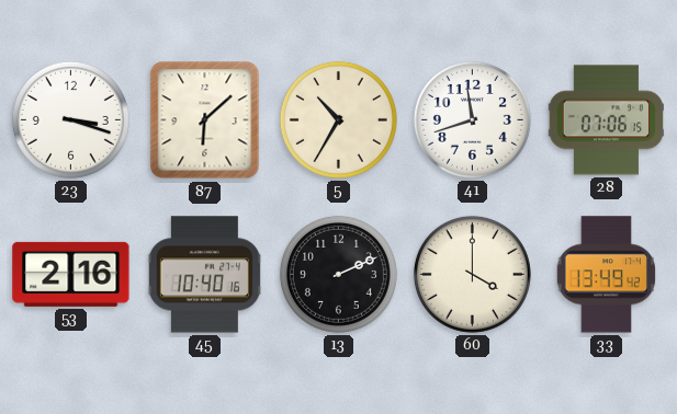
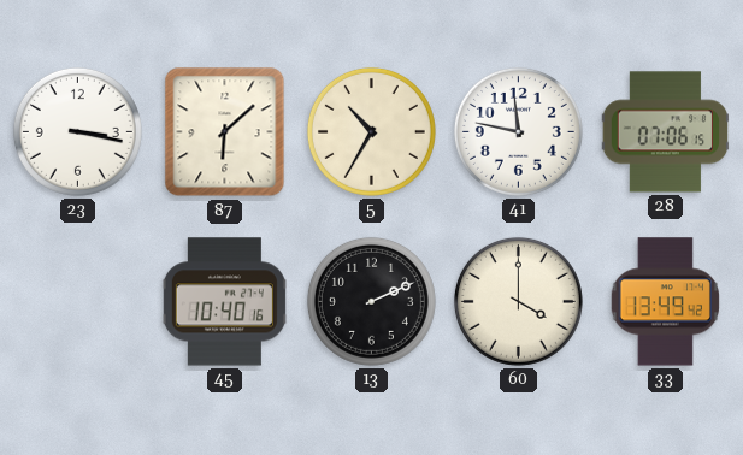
23: 3:18 -> 3:17
41: 11:42 -> 11:47
53: 2:16 -> none
